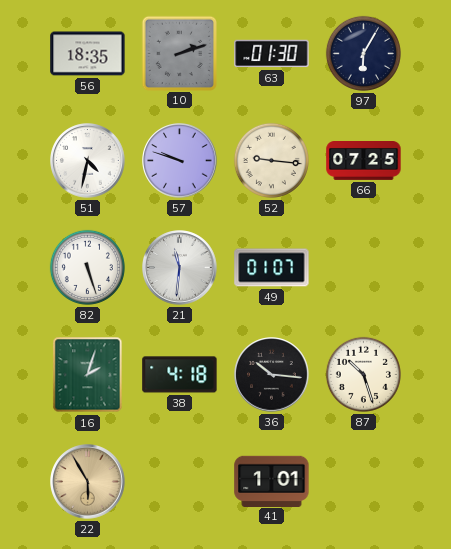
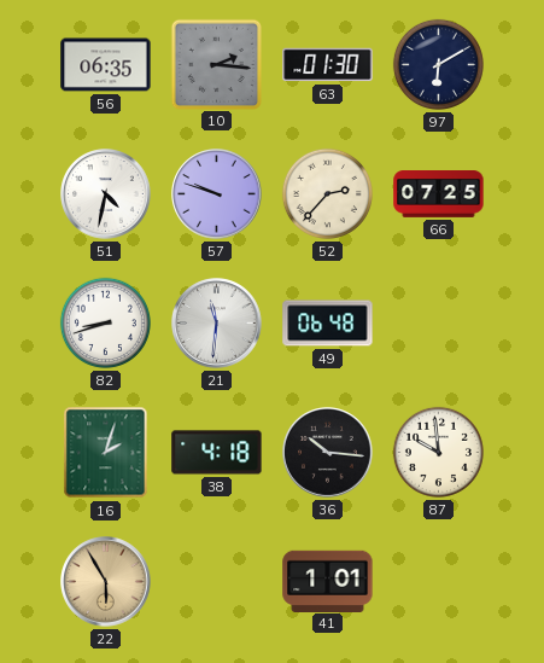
56: 18:35 -> 06:35
10: 2:12 -> 2:16
97: 6:05 -> 6:10
52: 9:16 -> 2:37
82: 5:27 -> 8:42
49: 01:07 -> 06:48
87: 10:27 -> 9:59
